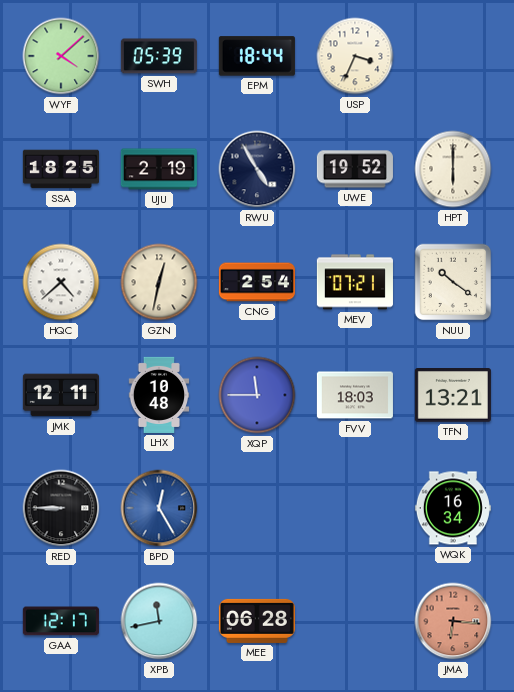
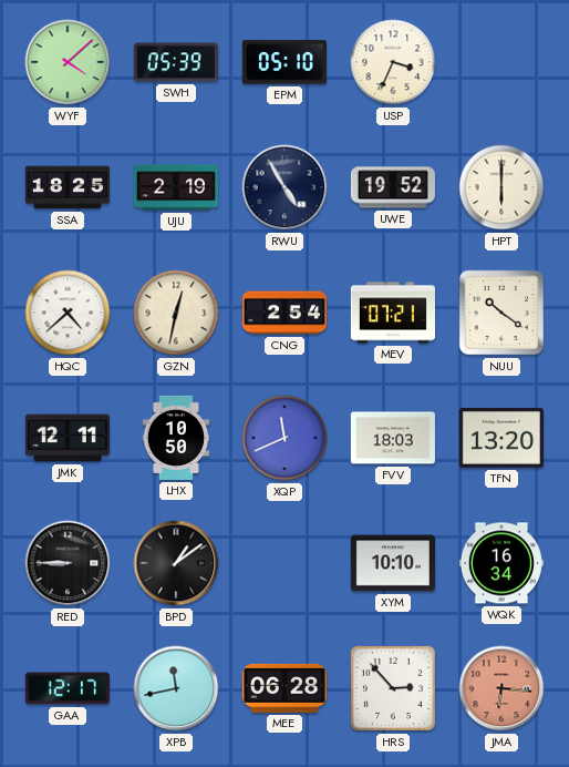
EPM: 18:44 -> 05:10
LHX: 10:48 -> 10:50
XQP: 11:45 -> 11:41
TFN: 13:21 -> 13:20
BPD: 12:25 -> 1:09
BPD dial: blue -> black
XYM: none -> 10:10
HRS: none -> 2:53
